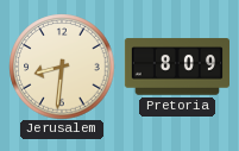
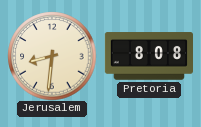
Pretoria: 8:09 -> 8:08
